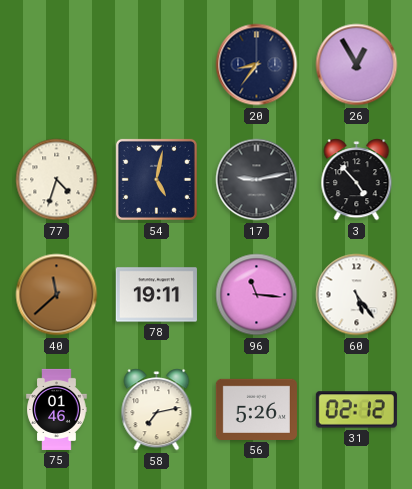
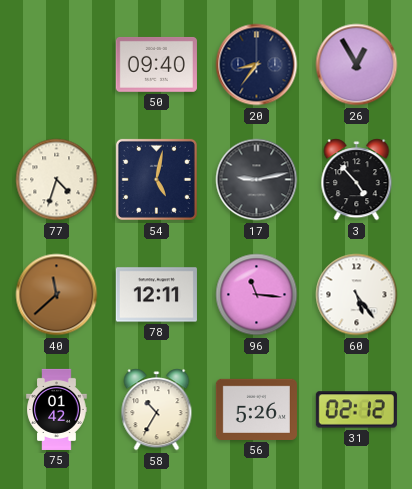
50: none -> 09:40
78: 19:11 -> 12:11
75: 01:46 -> 01:42
58: 7:13 -> 10:35
